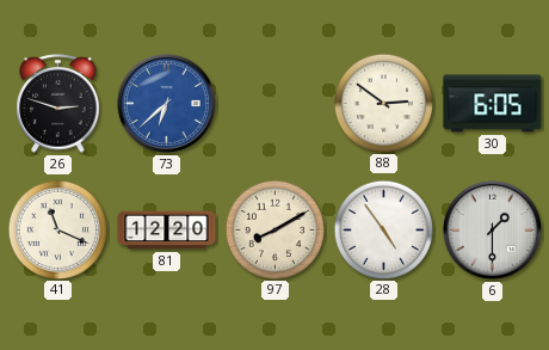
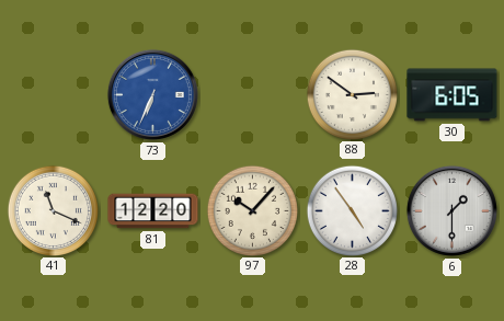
26: 2:48 -> none
73: 6:38 -> 6:34
97: 8:10 -> 10:07
